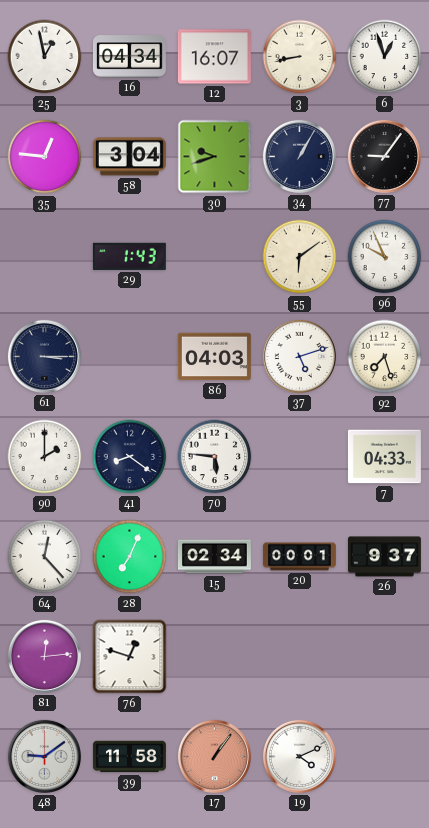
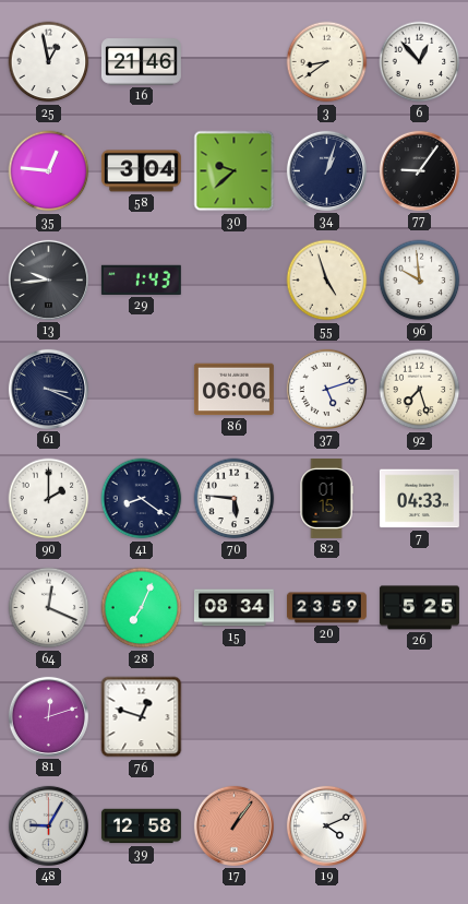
16: 04:34 -> 21:46
12: 16:07 -> none
3: 8:43 -> 8:39
6: 12:57 -> 12:53
30: 9:42 -> 9:38
34: 1:05 -> 1:03
13: none -> 9:44
55: 6:09 -> 4:57
96: 9:56 -> 9:59
61: 3:15 -> 3:19
86: 04:03 -> 06:06
82: none -> 01:15
64: 12:23 -> 12:19
15: 02:34 -> 08:34
20: 00:01 -> 23:59
26: 9:37 -> 5:25
81: 12:14 -> 12:12
48: 9:09 -> 9:05
39: 11:58 -> 12:58
